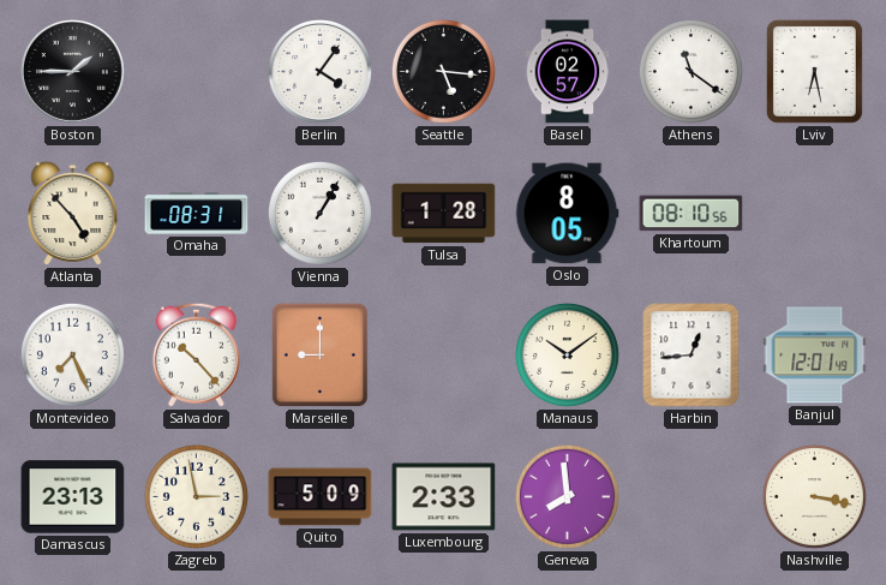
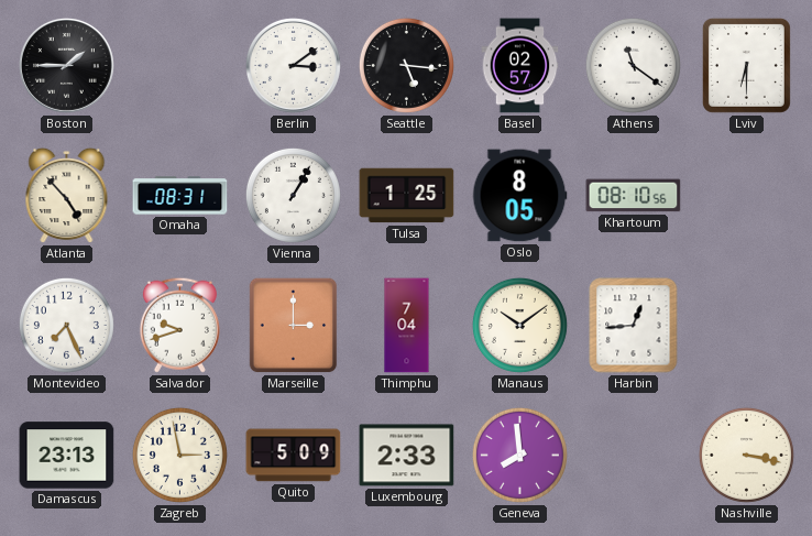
Berlin: 4:06 -> 3:09
Lviv: 6:28 -> 6:30
Tulsa: 1:28 -> 1:25
Salvador: 10:23 -> 9:42
Marseille: 9:00 -> 3:00
Thimphu: none -> 7:04
Banjul: 12:01 -> none
